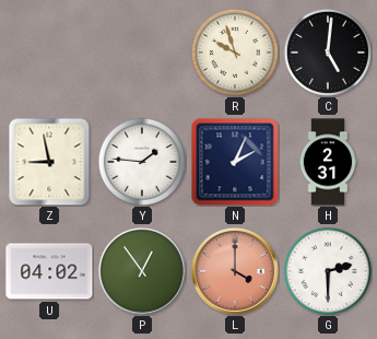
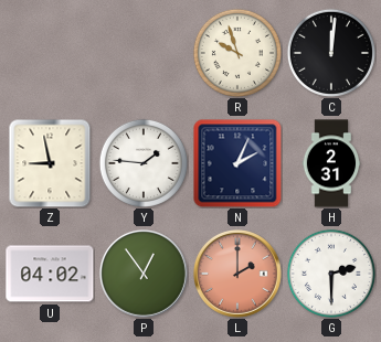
C: 5:01 -> 12:01
L: 4:00 -> 2:00
